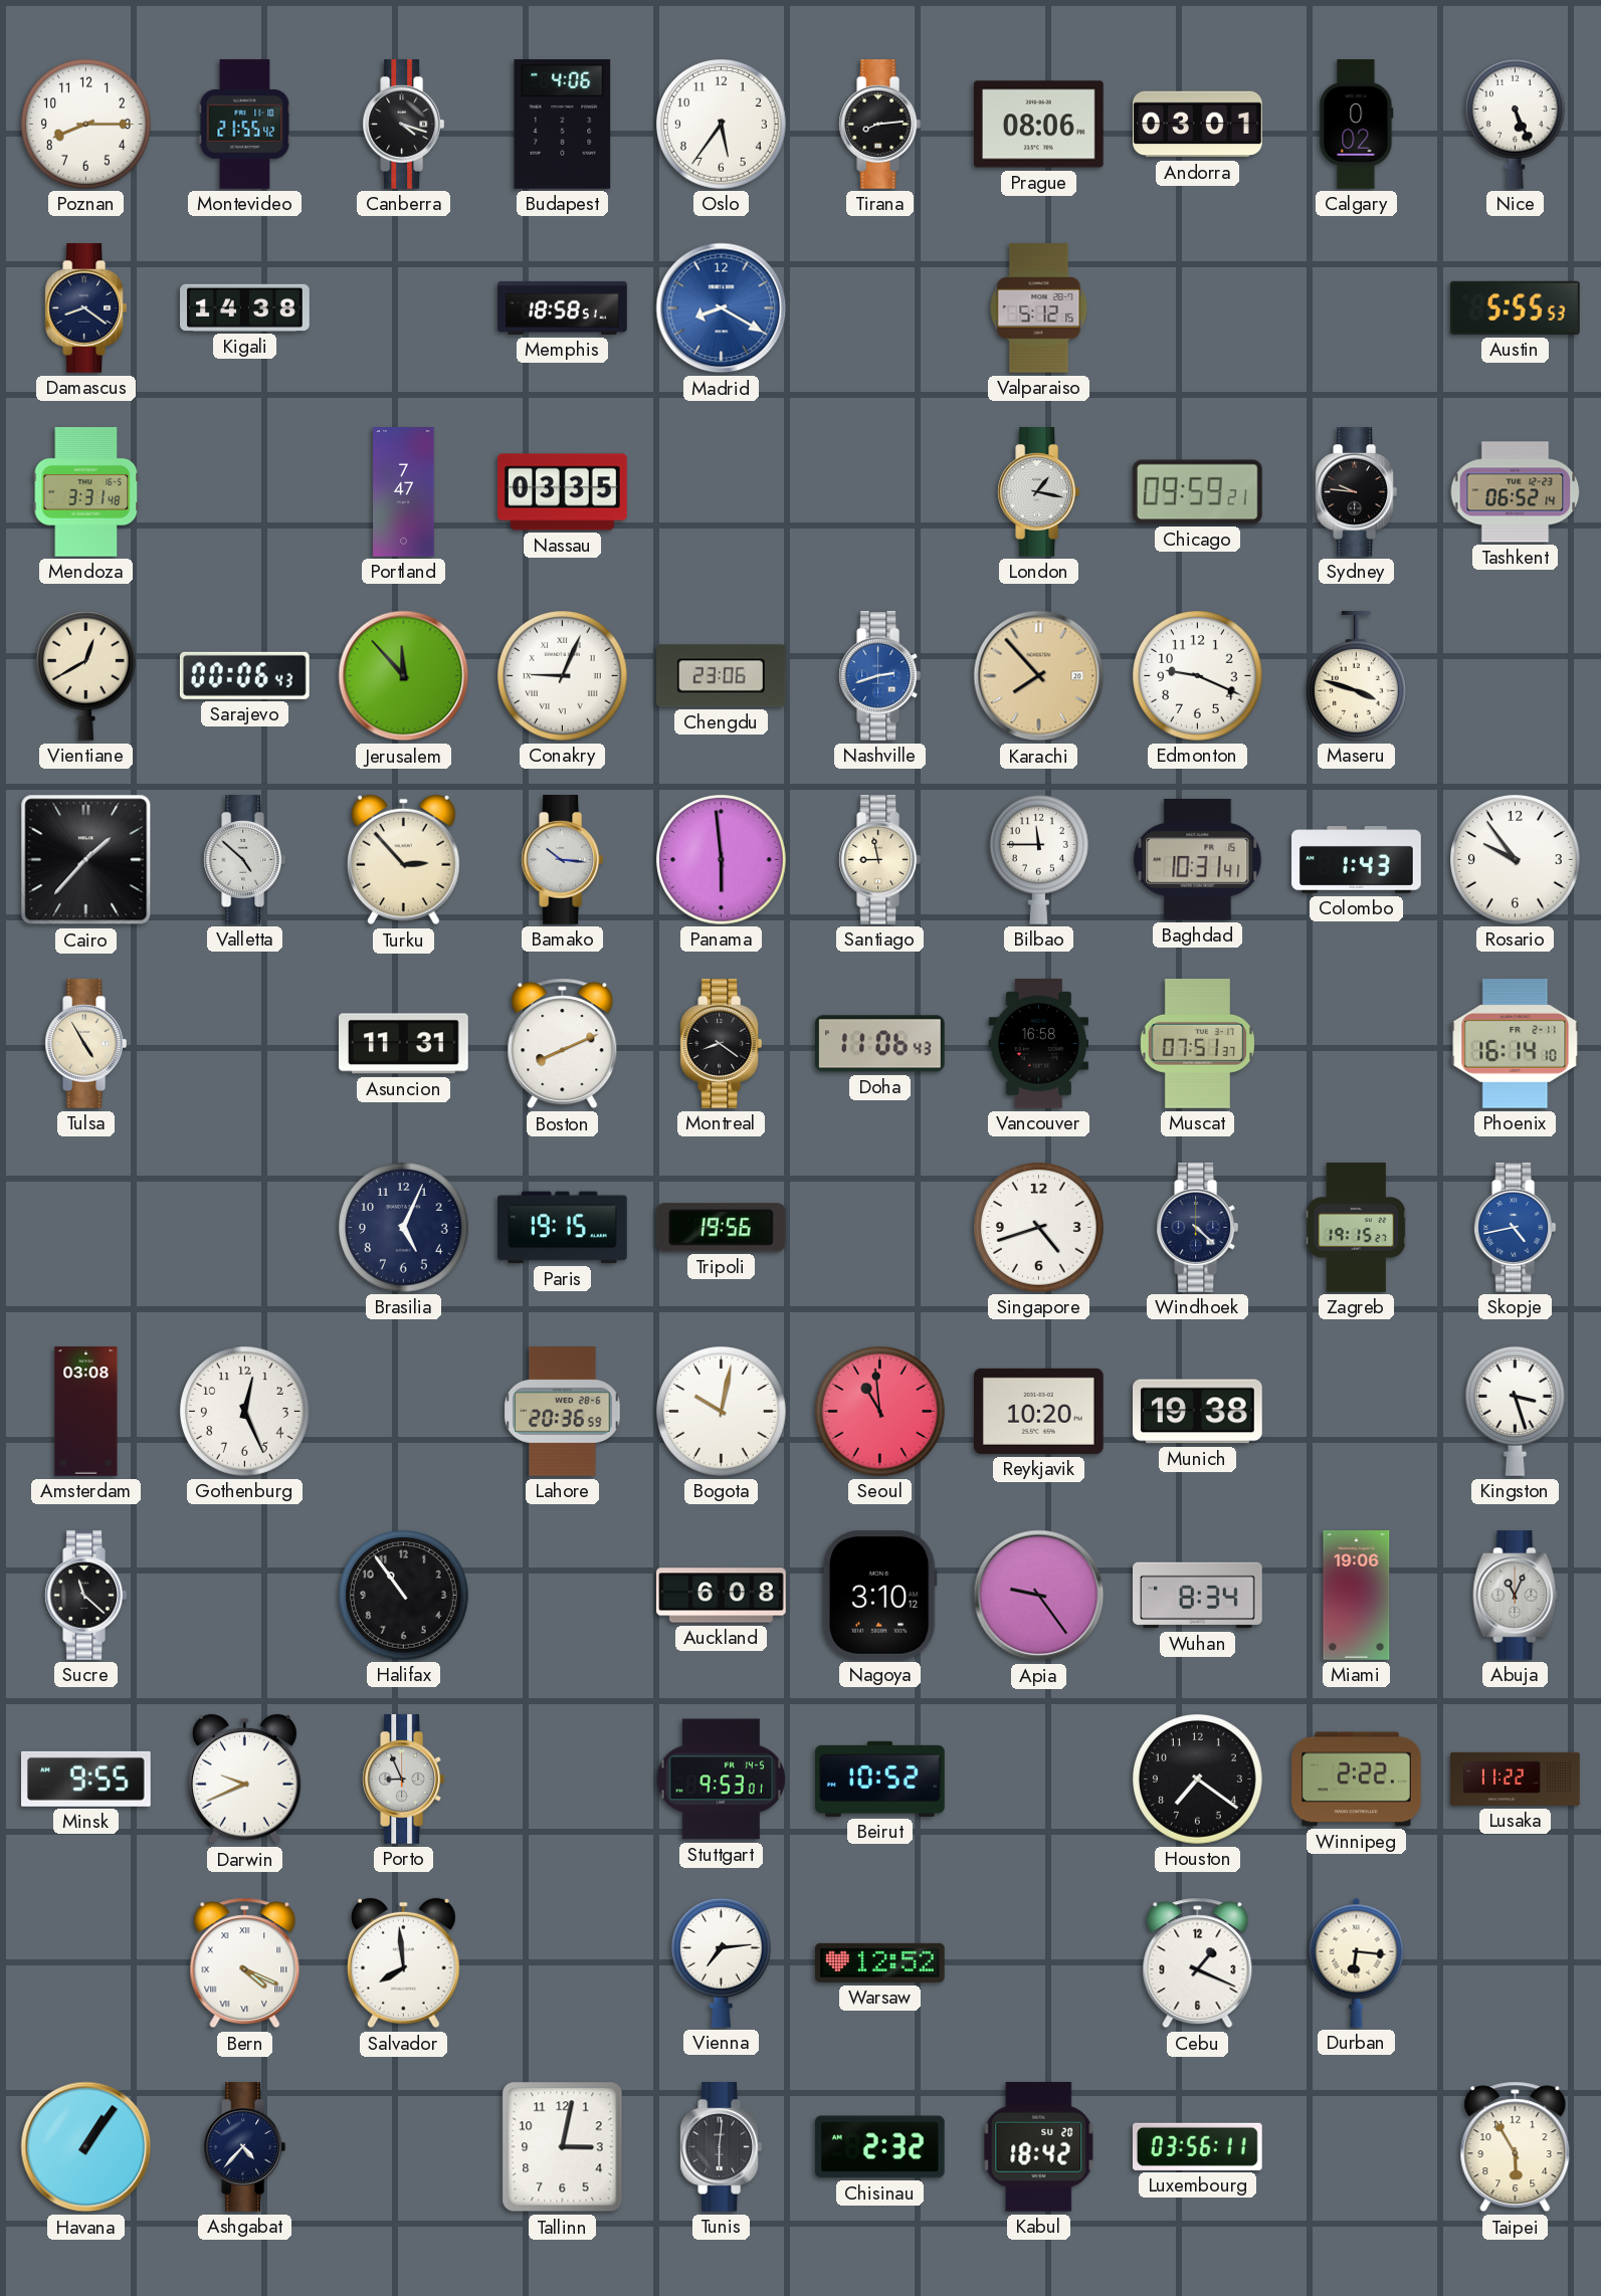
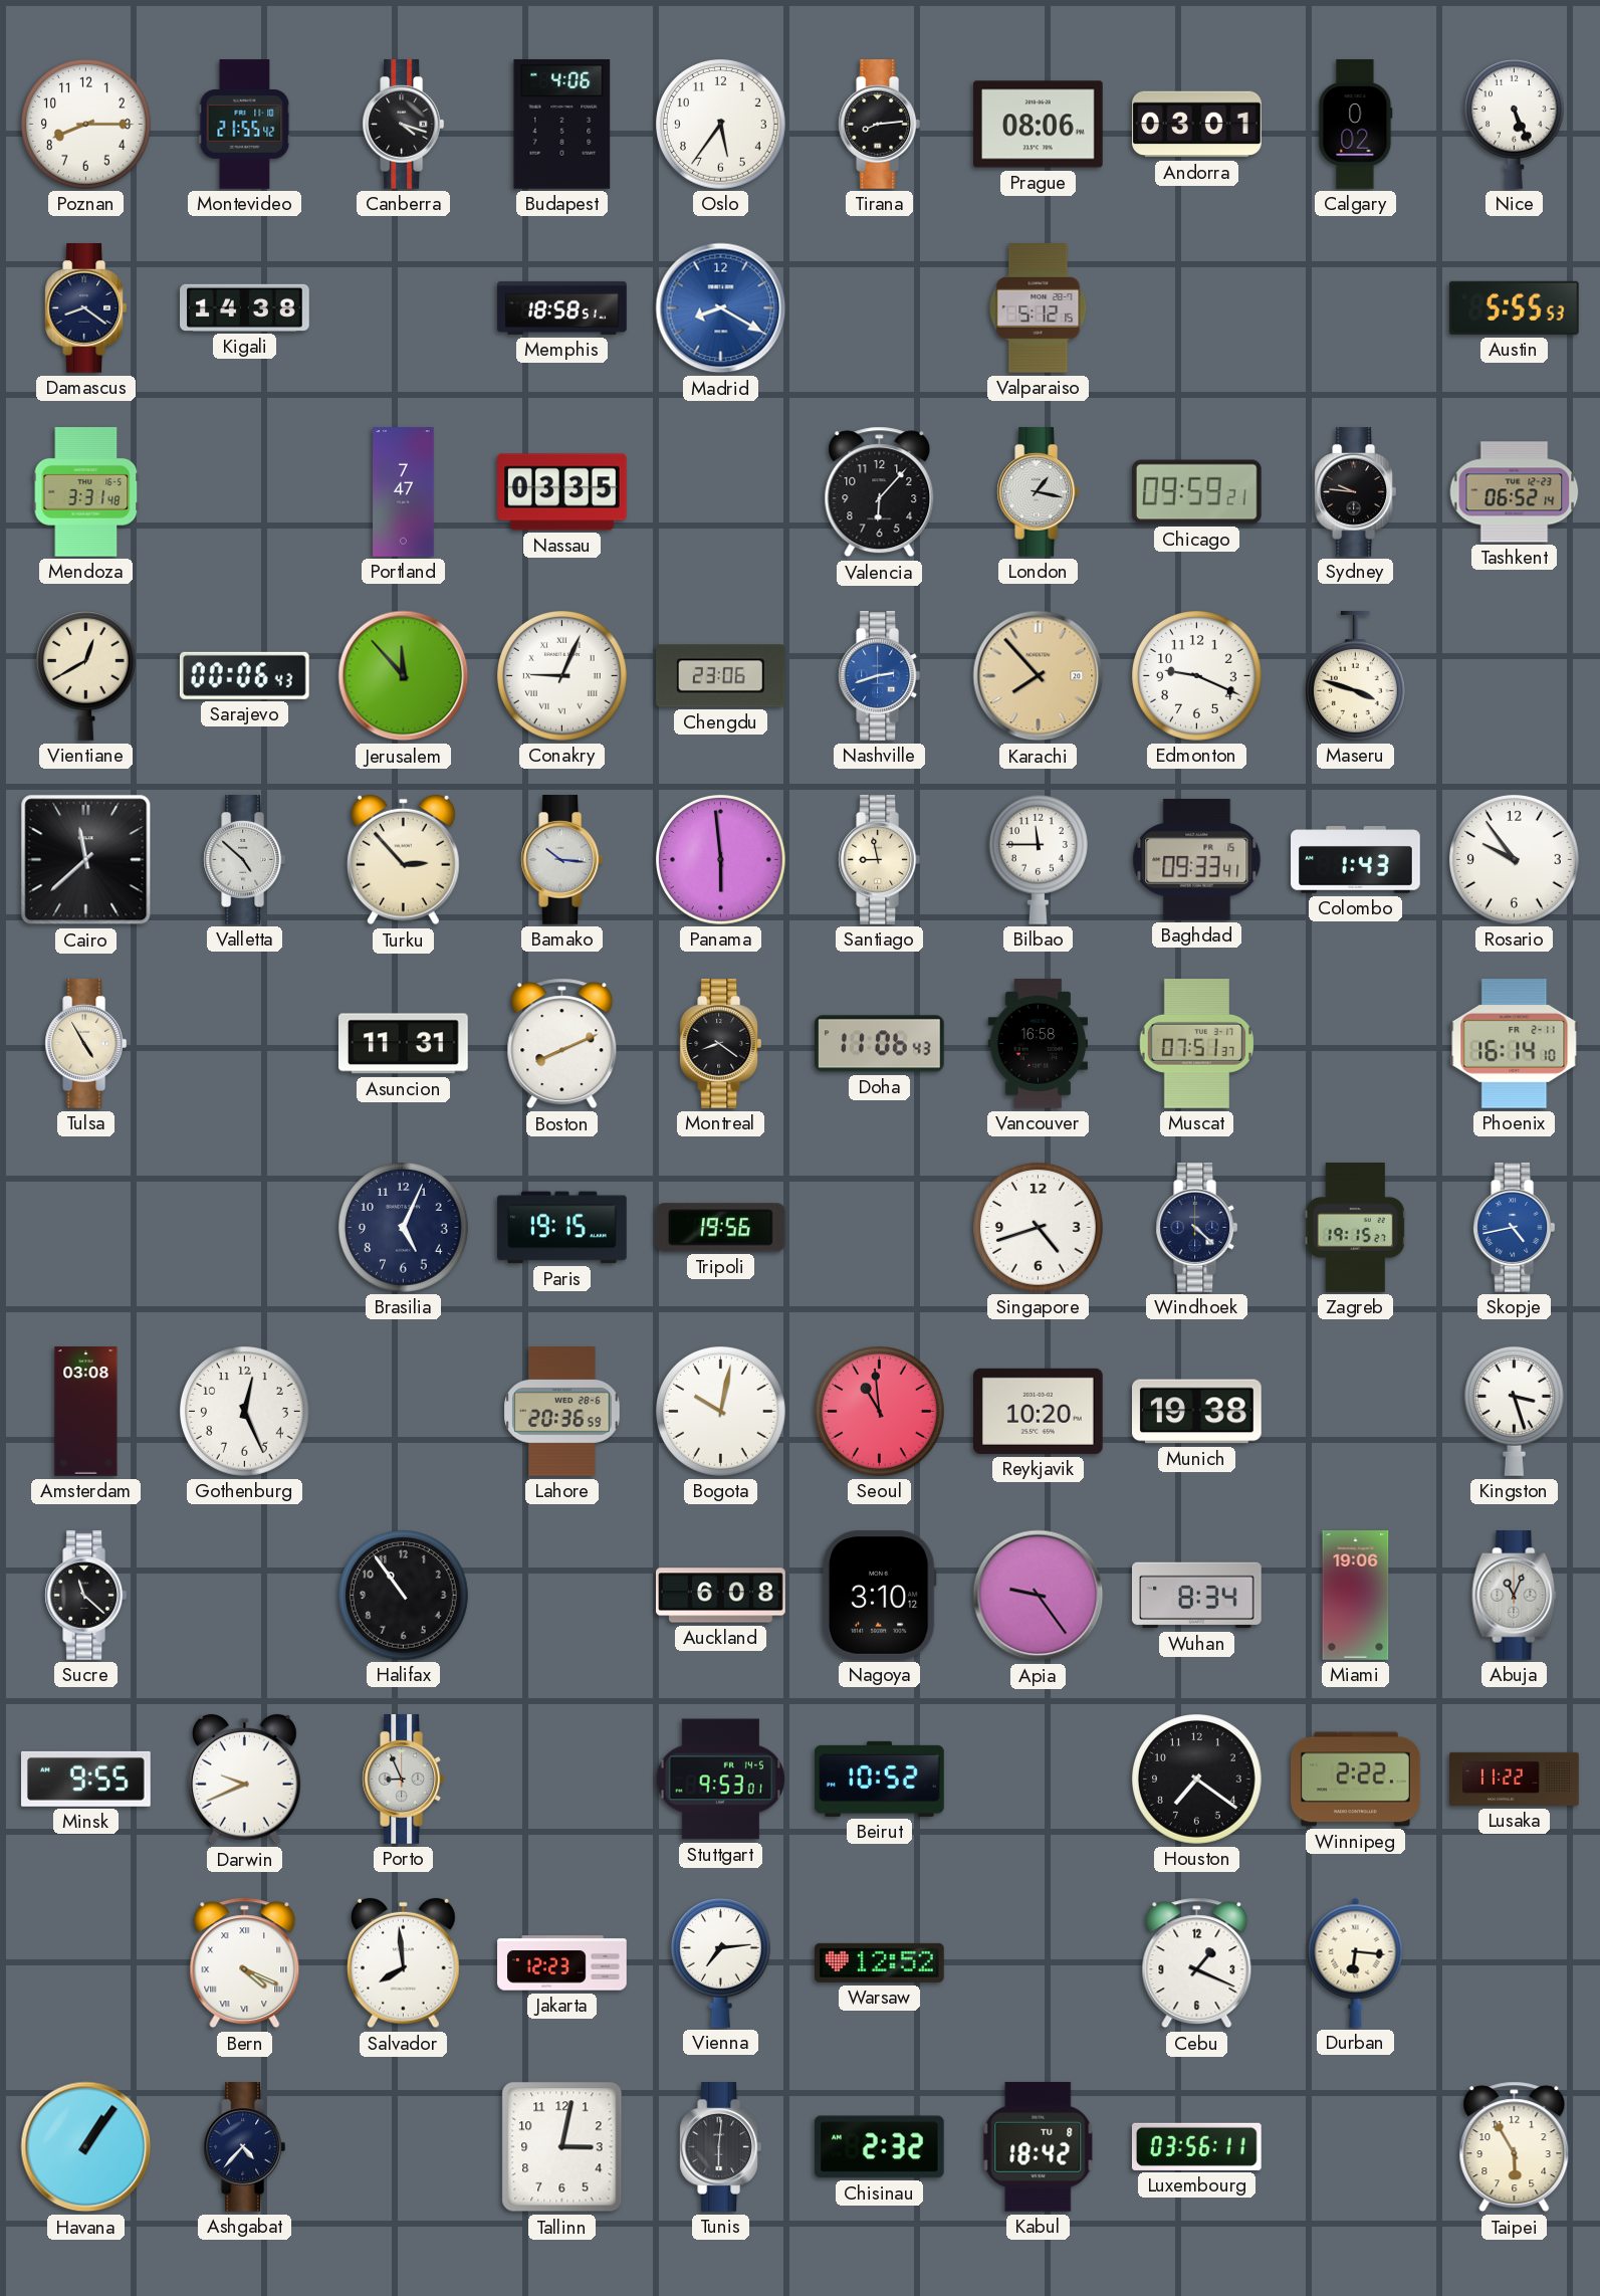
Valencia: none -> 6:07
Cairo: 1:37 -> 11:38
Baghdad: 10:31 -> 09:33
Jakarta: none -> 12:23
Kabul date: SU 20 -> TU 8
